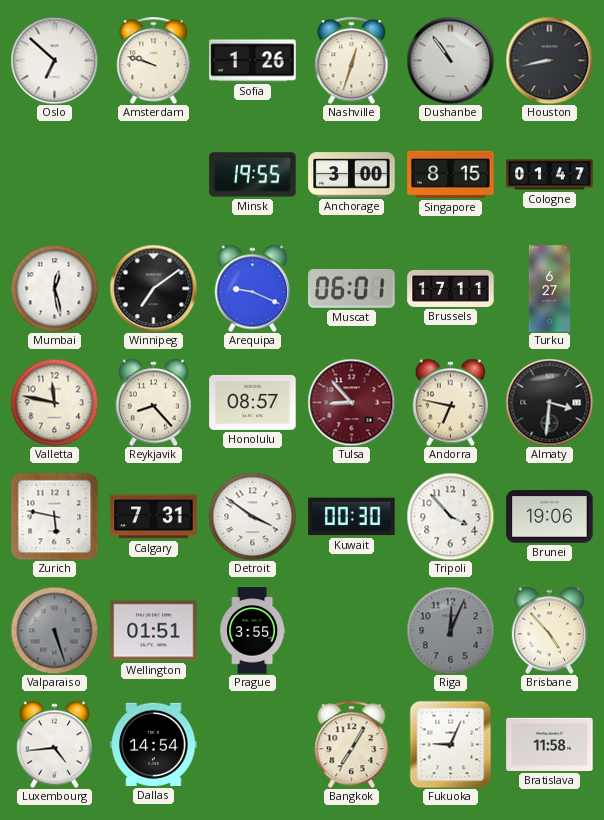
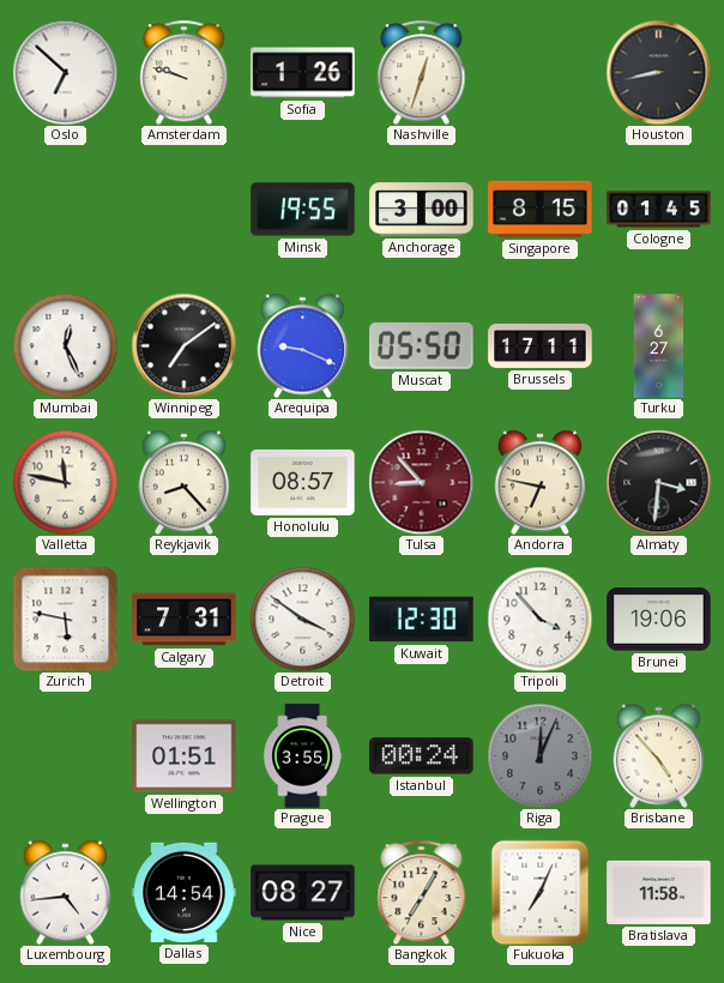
Dushanbe: 10:54 -> none
Cologne: 01:47 -> 01:45
Mumbai: 12:28 -> 12:26
Muscat: 06:01 -> 05:50
Kuwait: 00:30 -> 12:30
Valparaiso: 5:27 -> none
Istanbul: none -> 00:24
Nice: none -> 08:27
Fukuoka: 9:04 -> 7:04
